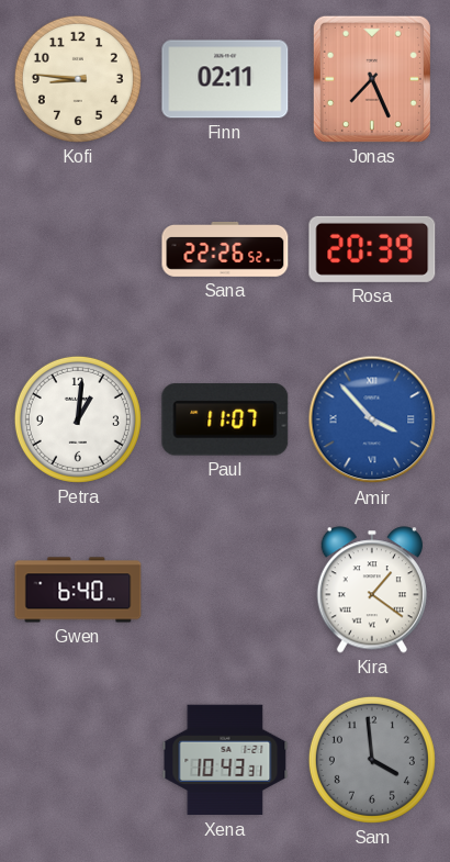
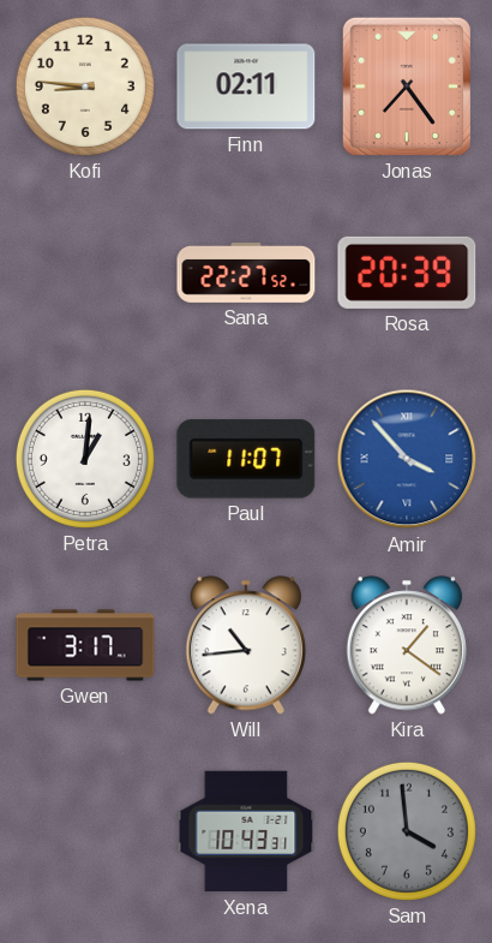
Jonas: 7:26 -> 7:24
Sana: 22:26 -> 22:27
Gwen: 6:40 -> 3:17
Will: none -> 10:44
